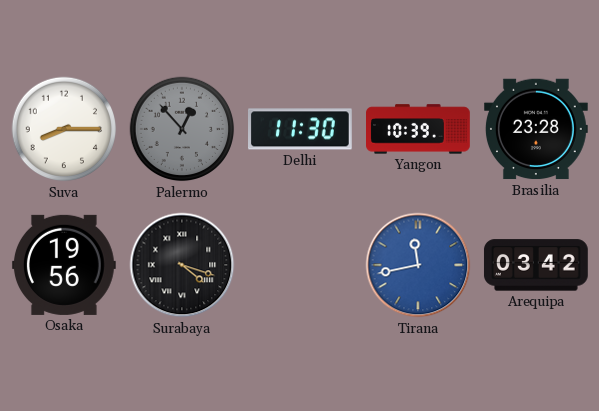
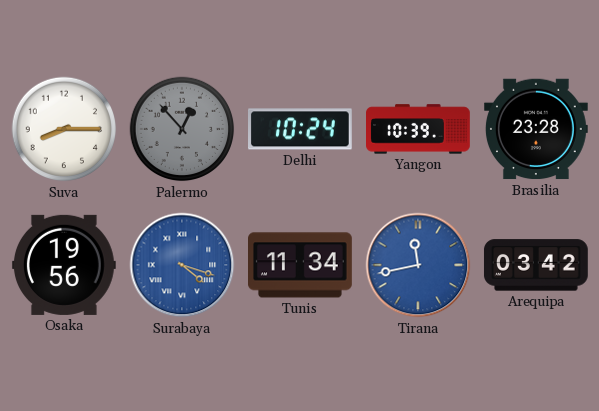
Delhi: 11:30 -> 10:24
Surabaya dial: black -> blue
Tunis: none -> 11:34
